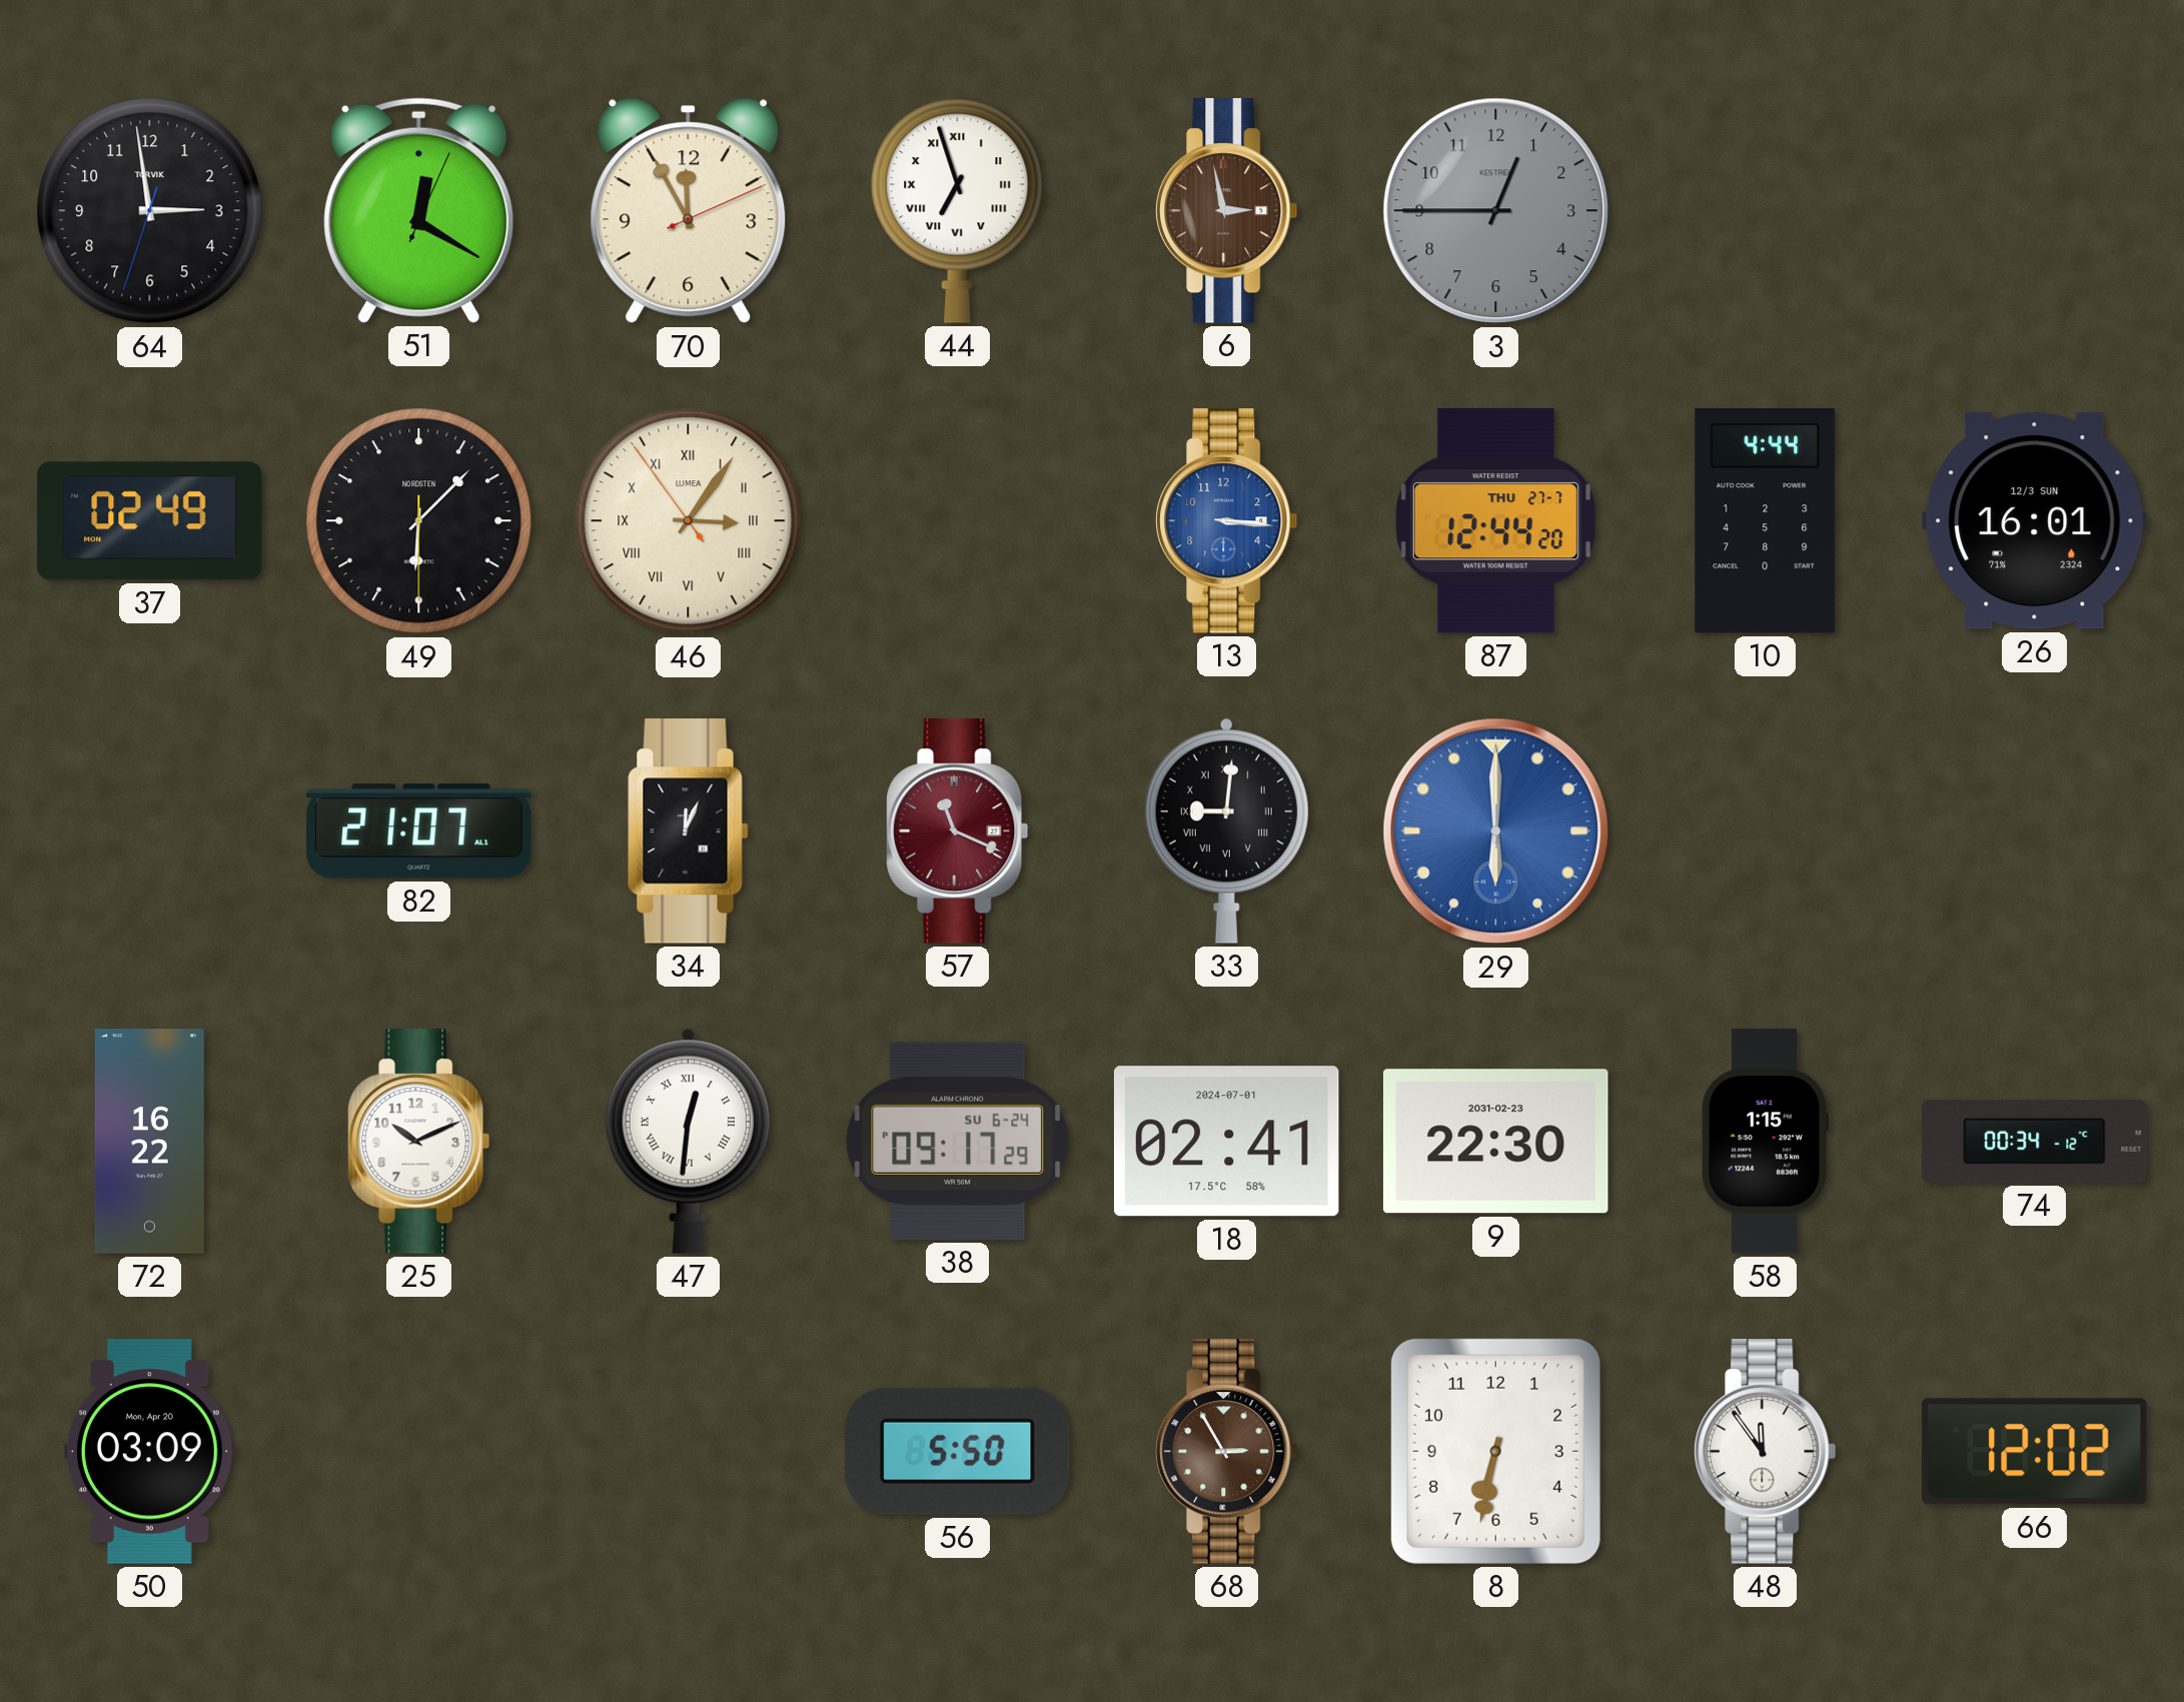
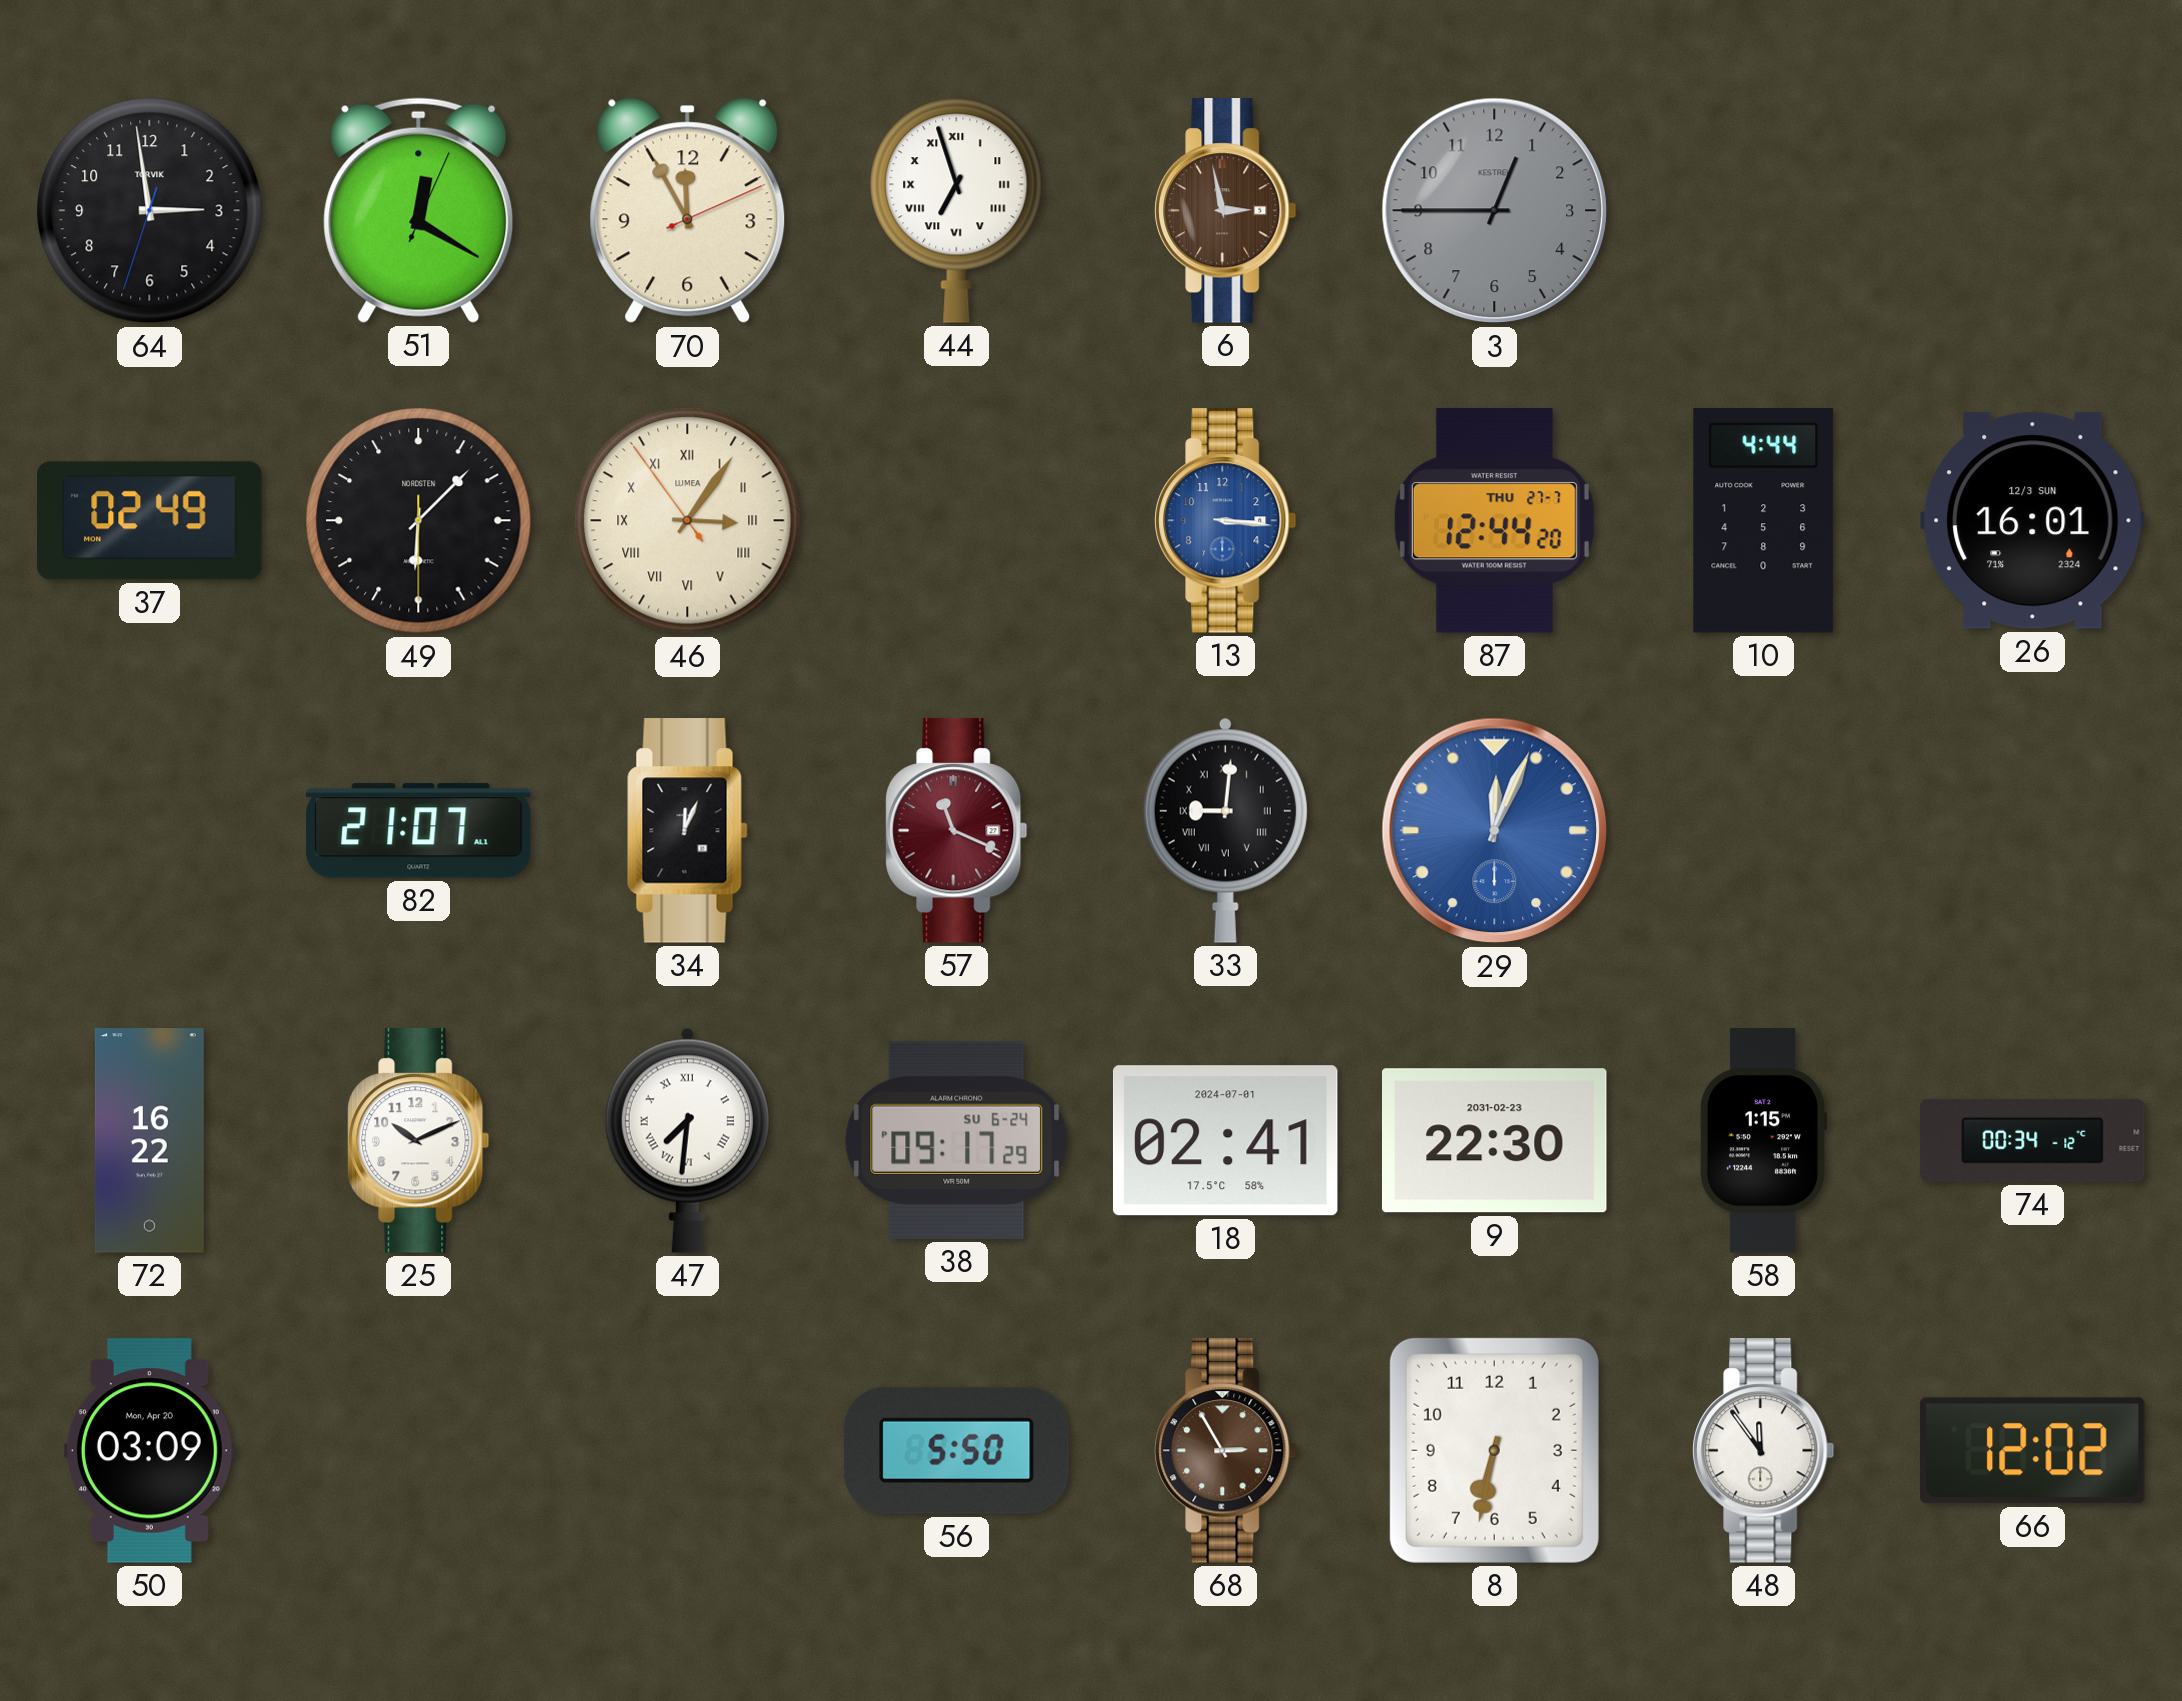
29: 6:00 -> 12:04
47: 12:31 -> 7:31
